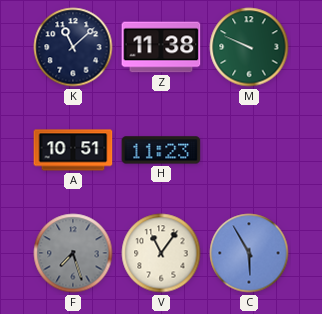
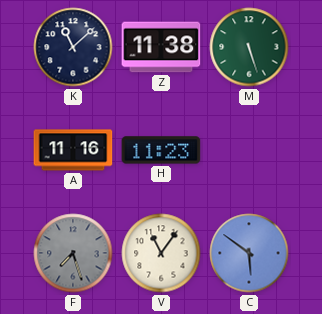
M: 9:49 -> 5:27
A: 10:51 -> 11:16
C: 5:55 -> 5:51
